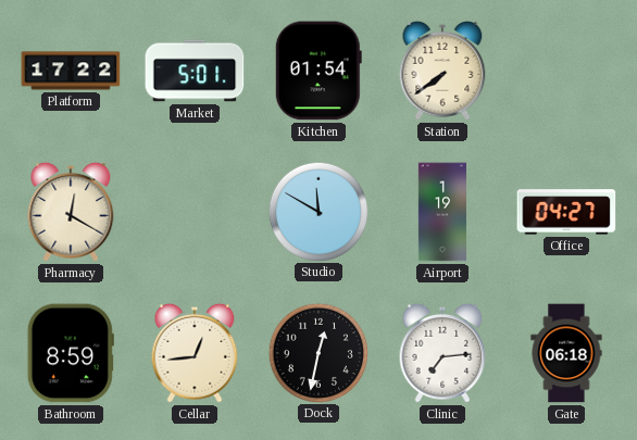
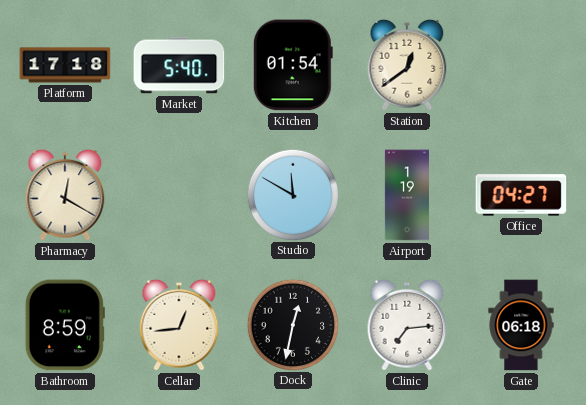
Platform: 17:22 -> 17:18
Market: 5:01 -> 5:40
Station: 7:39 -> 12:39
